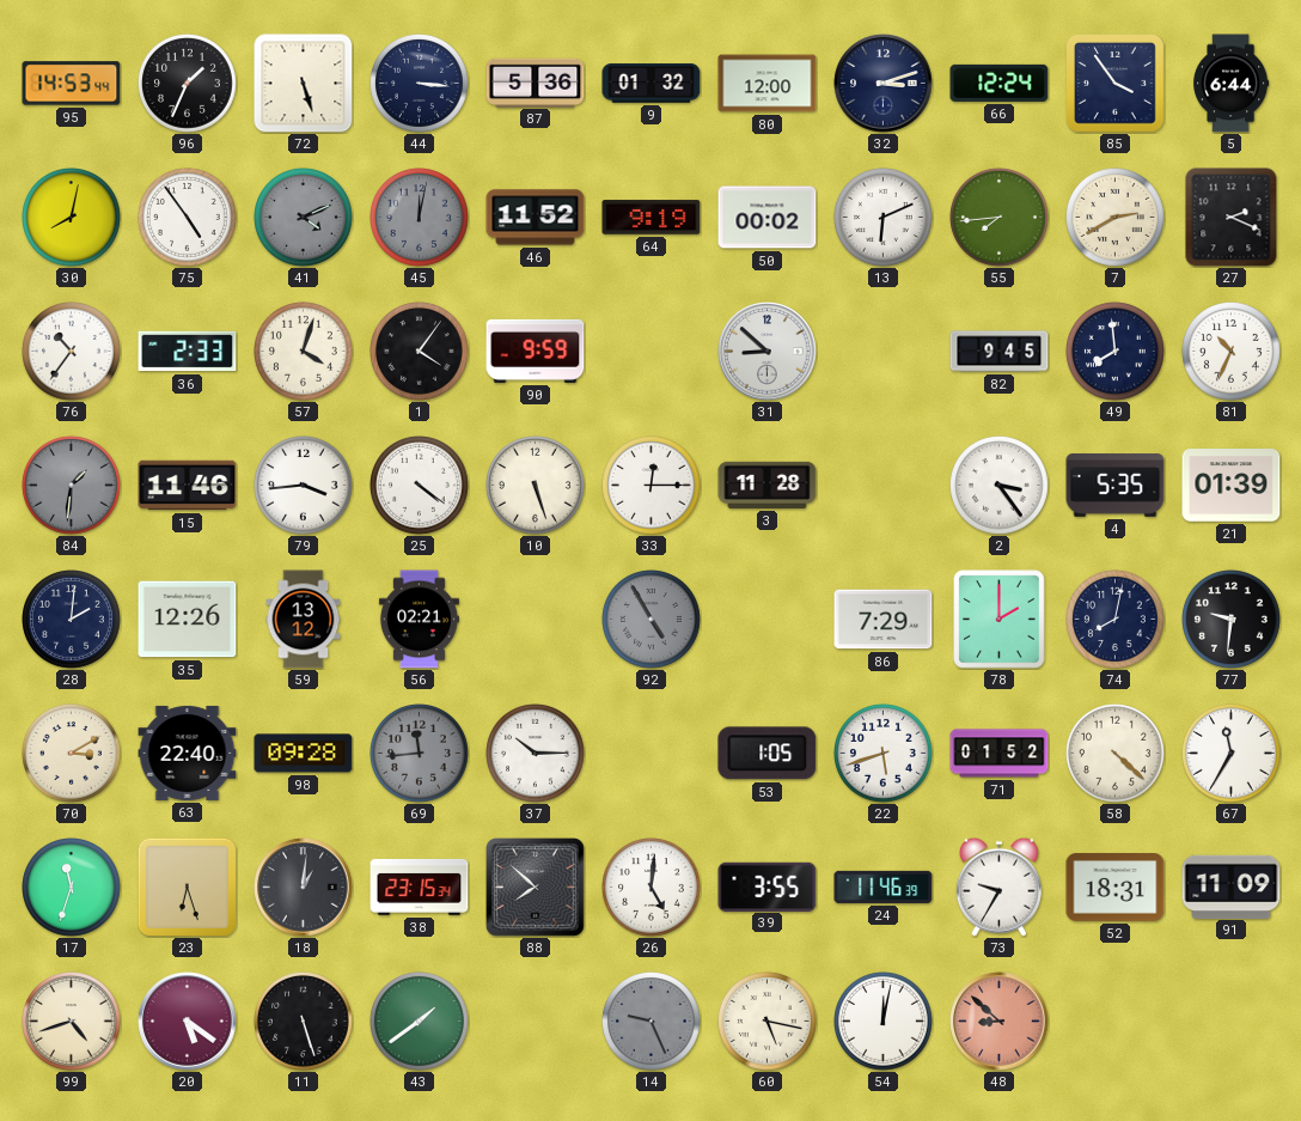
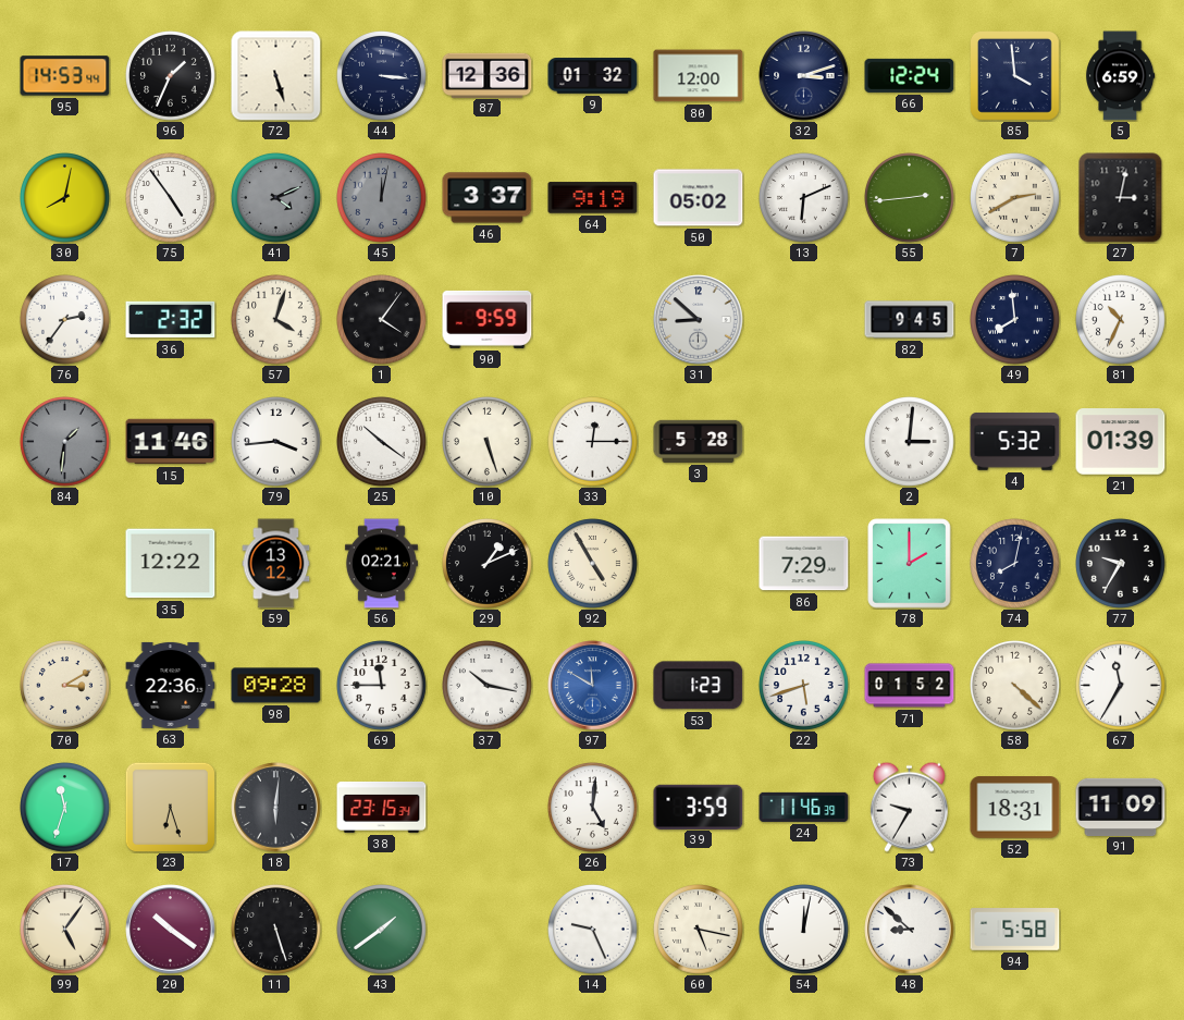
87: 5:36 -> 12:36
85: 3:54 -> 3:59
5: 6:44 -> 6:59
46: 11:52 -> 3:37
50: 00:02 -> 05:02
55: 7:44 -> 2:44
27: 2:19 -> 3:02
76: 10:36 -> 2:36
36: 2:33 -> 2:32
25: 4:21 -> 10:21
3: 11:28 -> 5:28
2: 3:24 -> 3:01
4: 5:35 -> 5:32
28: 2:01 -> none
35: 12:26 -> 12:22
29: none -> 1:11
92 dial: grey -> cream
77: 9:31 -> 9:35
63: 22:40 -> 22:36
69: 11:44 -> 11:45
69 dial: grey -> white
37: 10:15 -> 10:17
97: none -> 11:50
53: 1:05 -> 1:23
18: 1:01 -> 6:01
88: 7:52 -> none
39: 3:55 -> 3:59
99: 4:42 -> 5:06
20: 5:21 -> 10:21
14 dial: grey -> white
48 dial: salmon -> white
94: none -> 5:58
